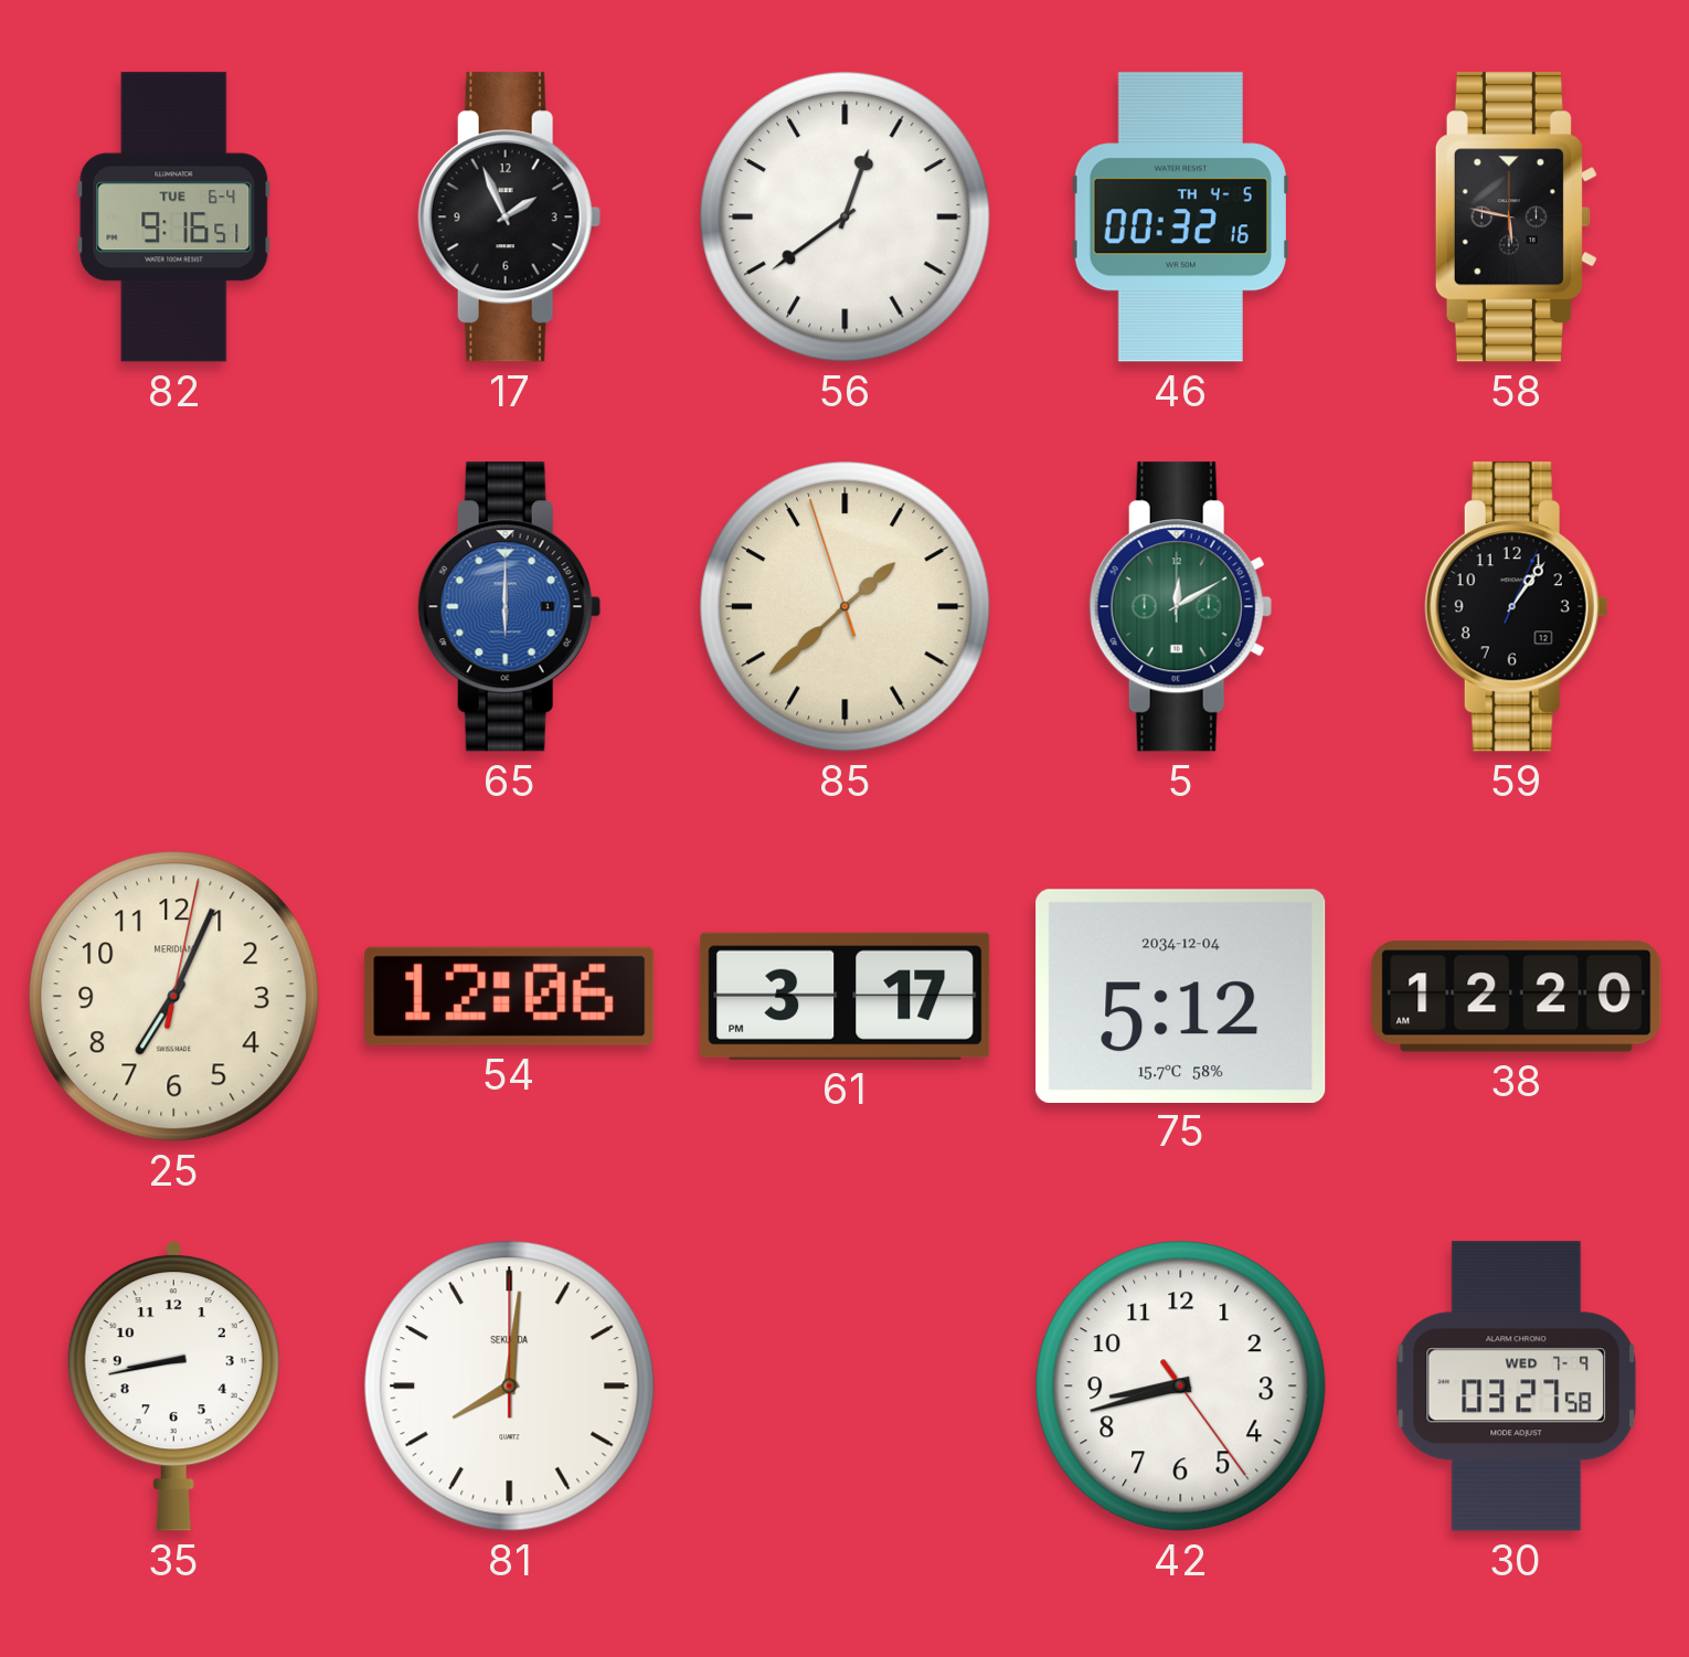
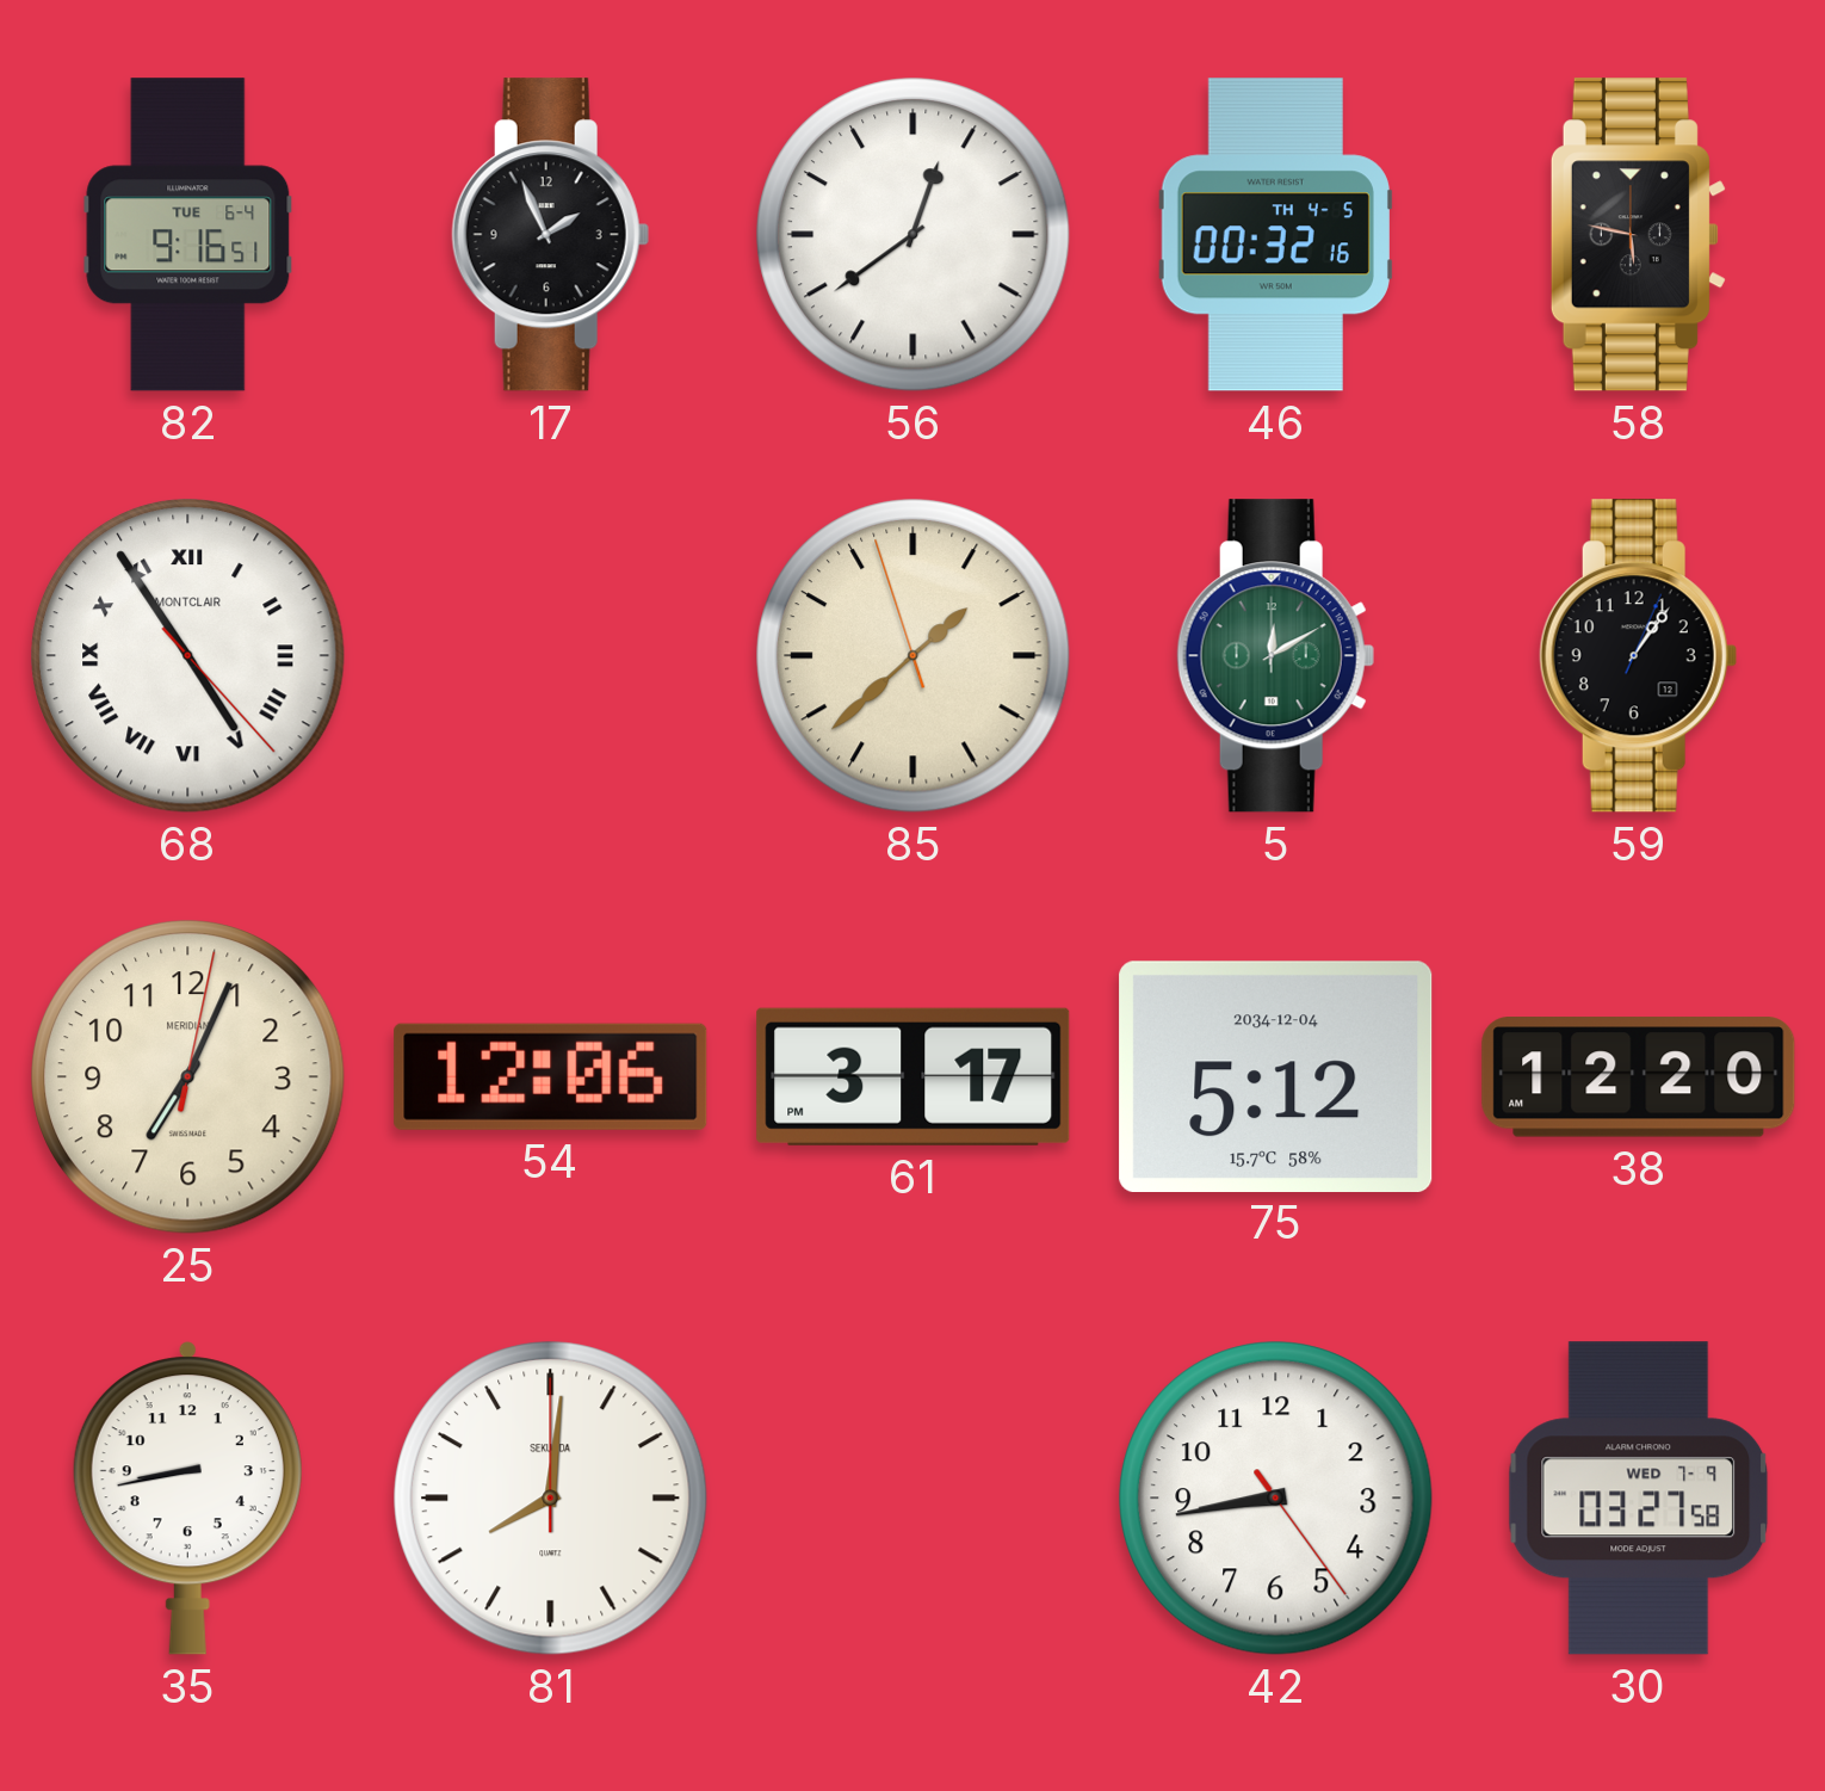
68: none -> 4:54
65: 6:00 -> none
42: 8:42 -> 8:43
